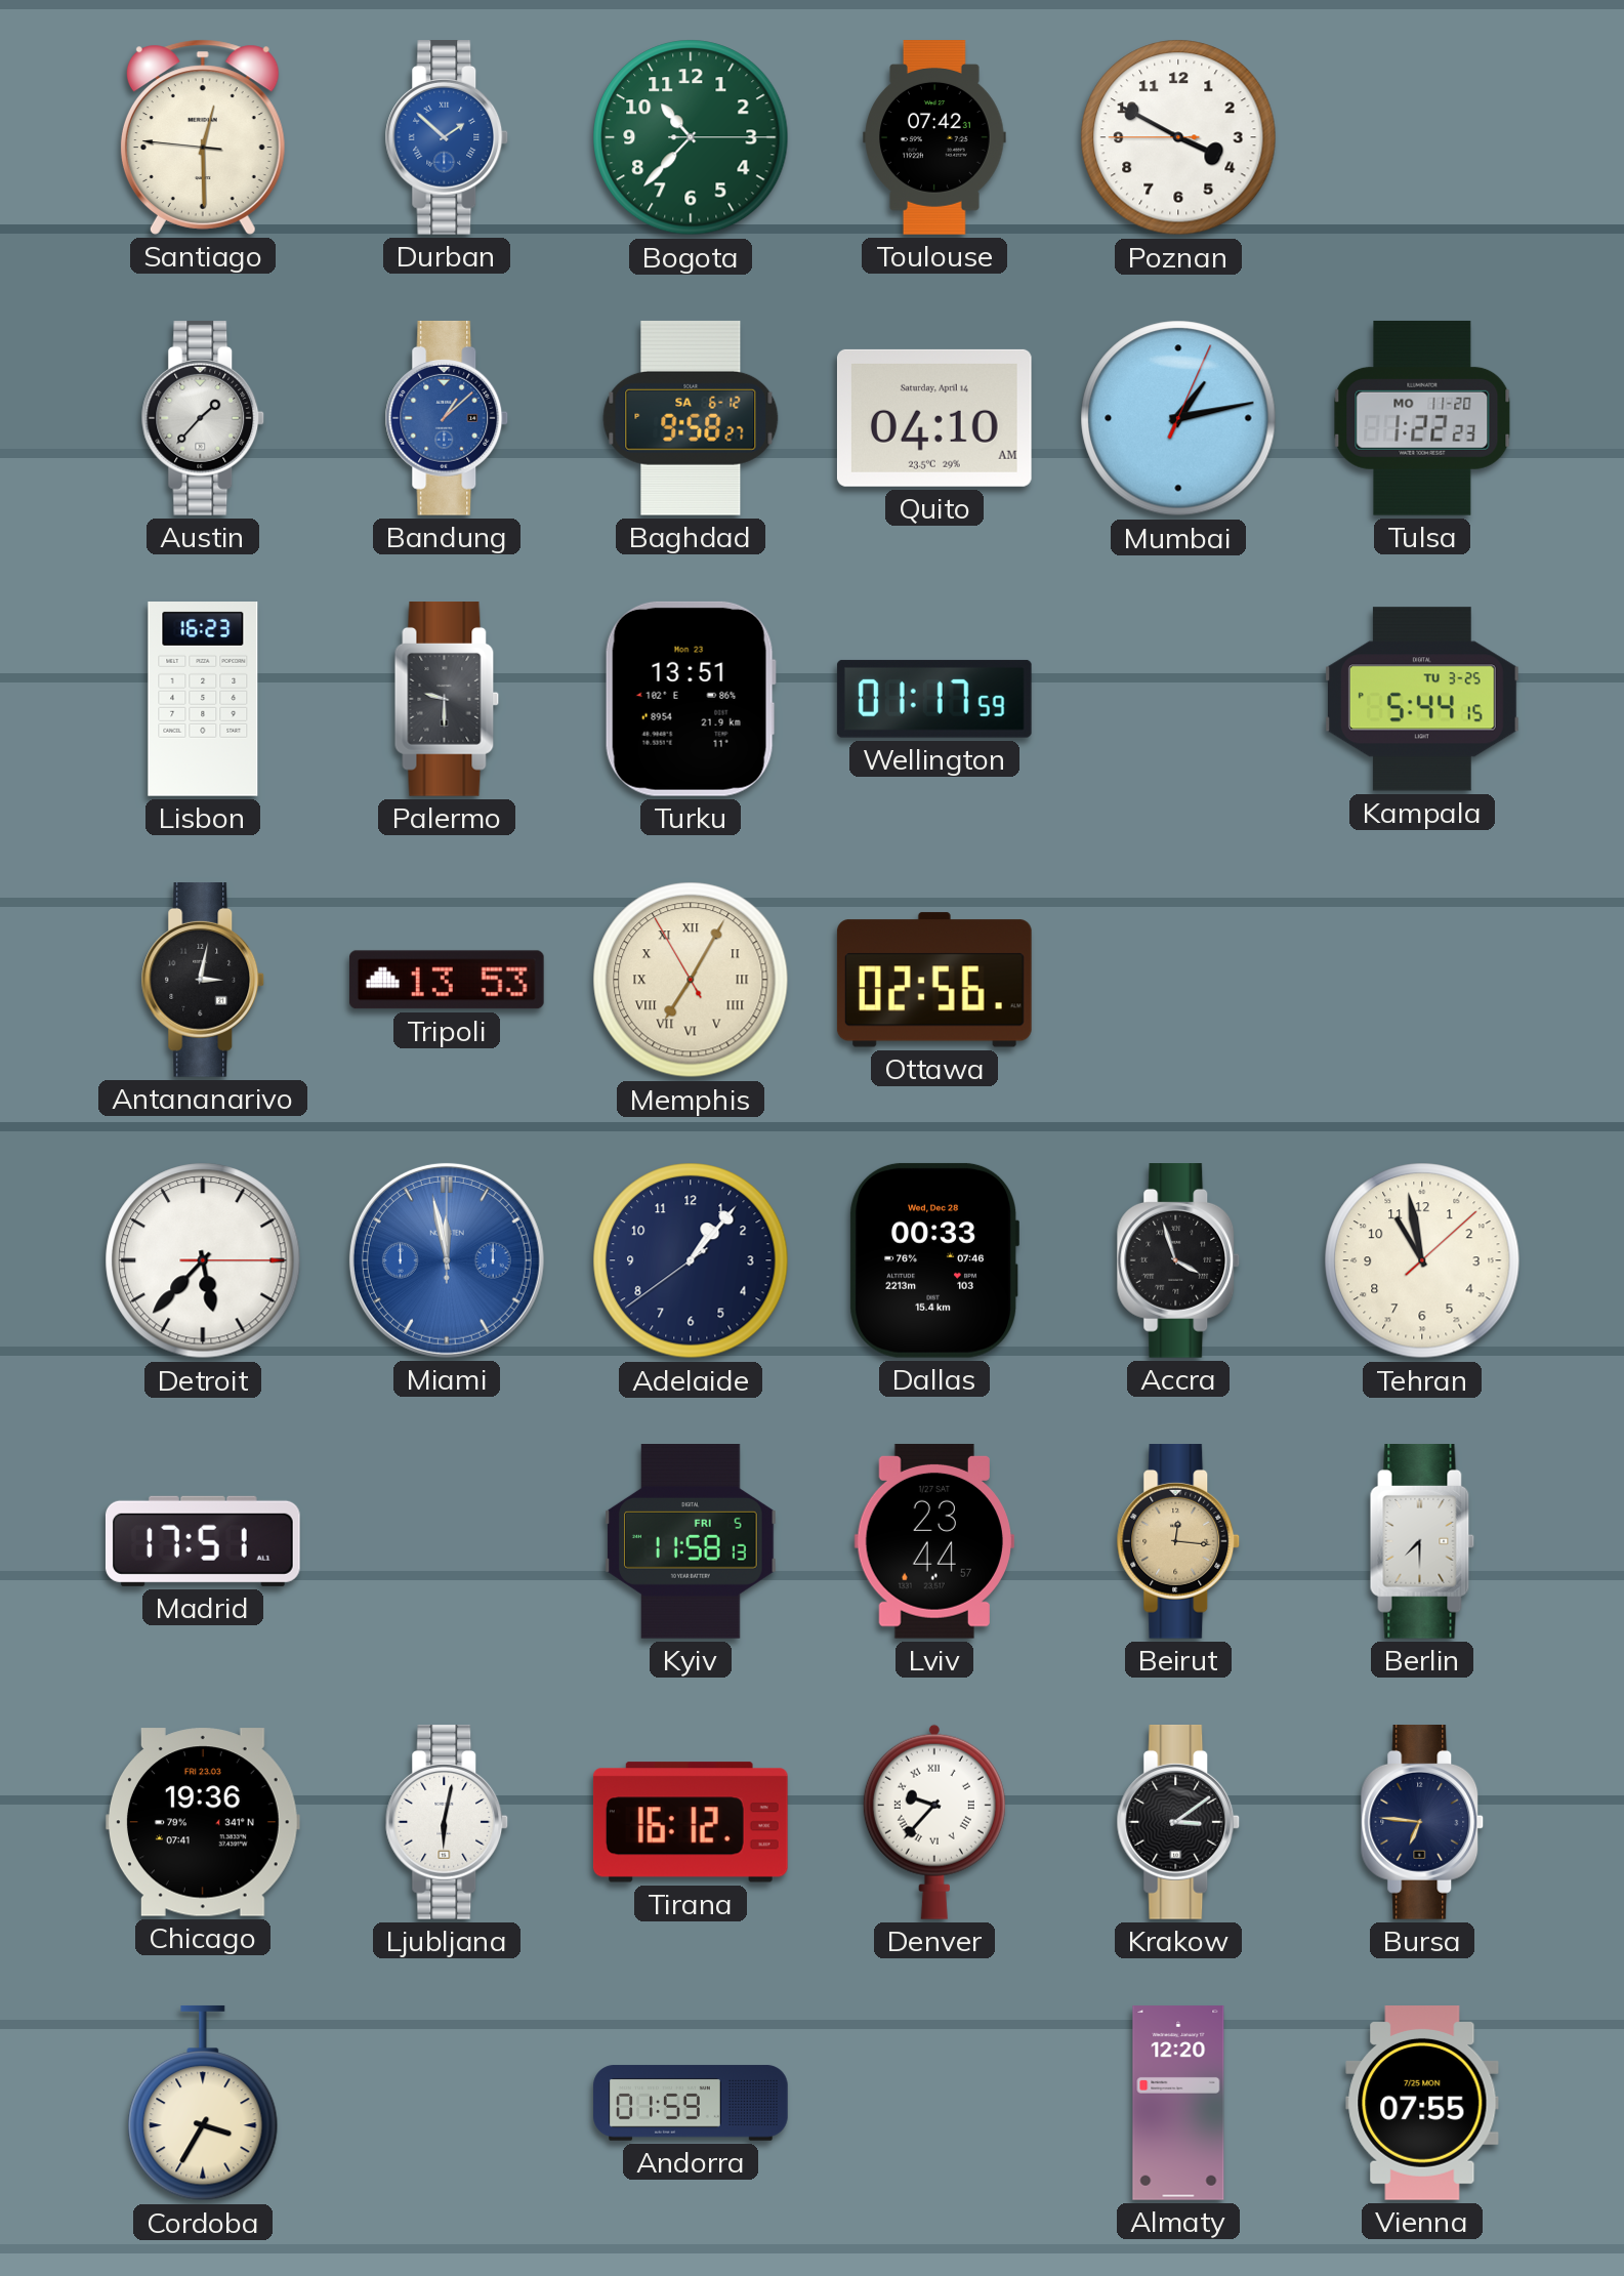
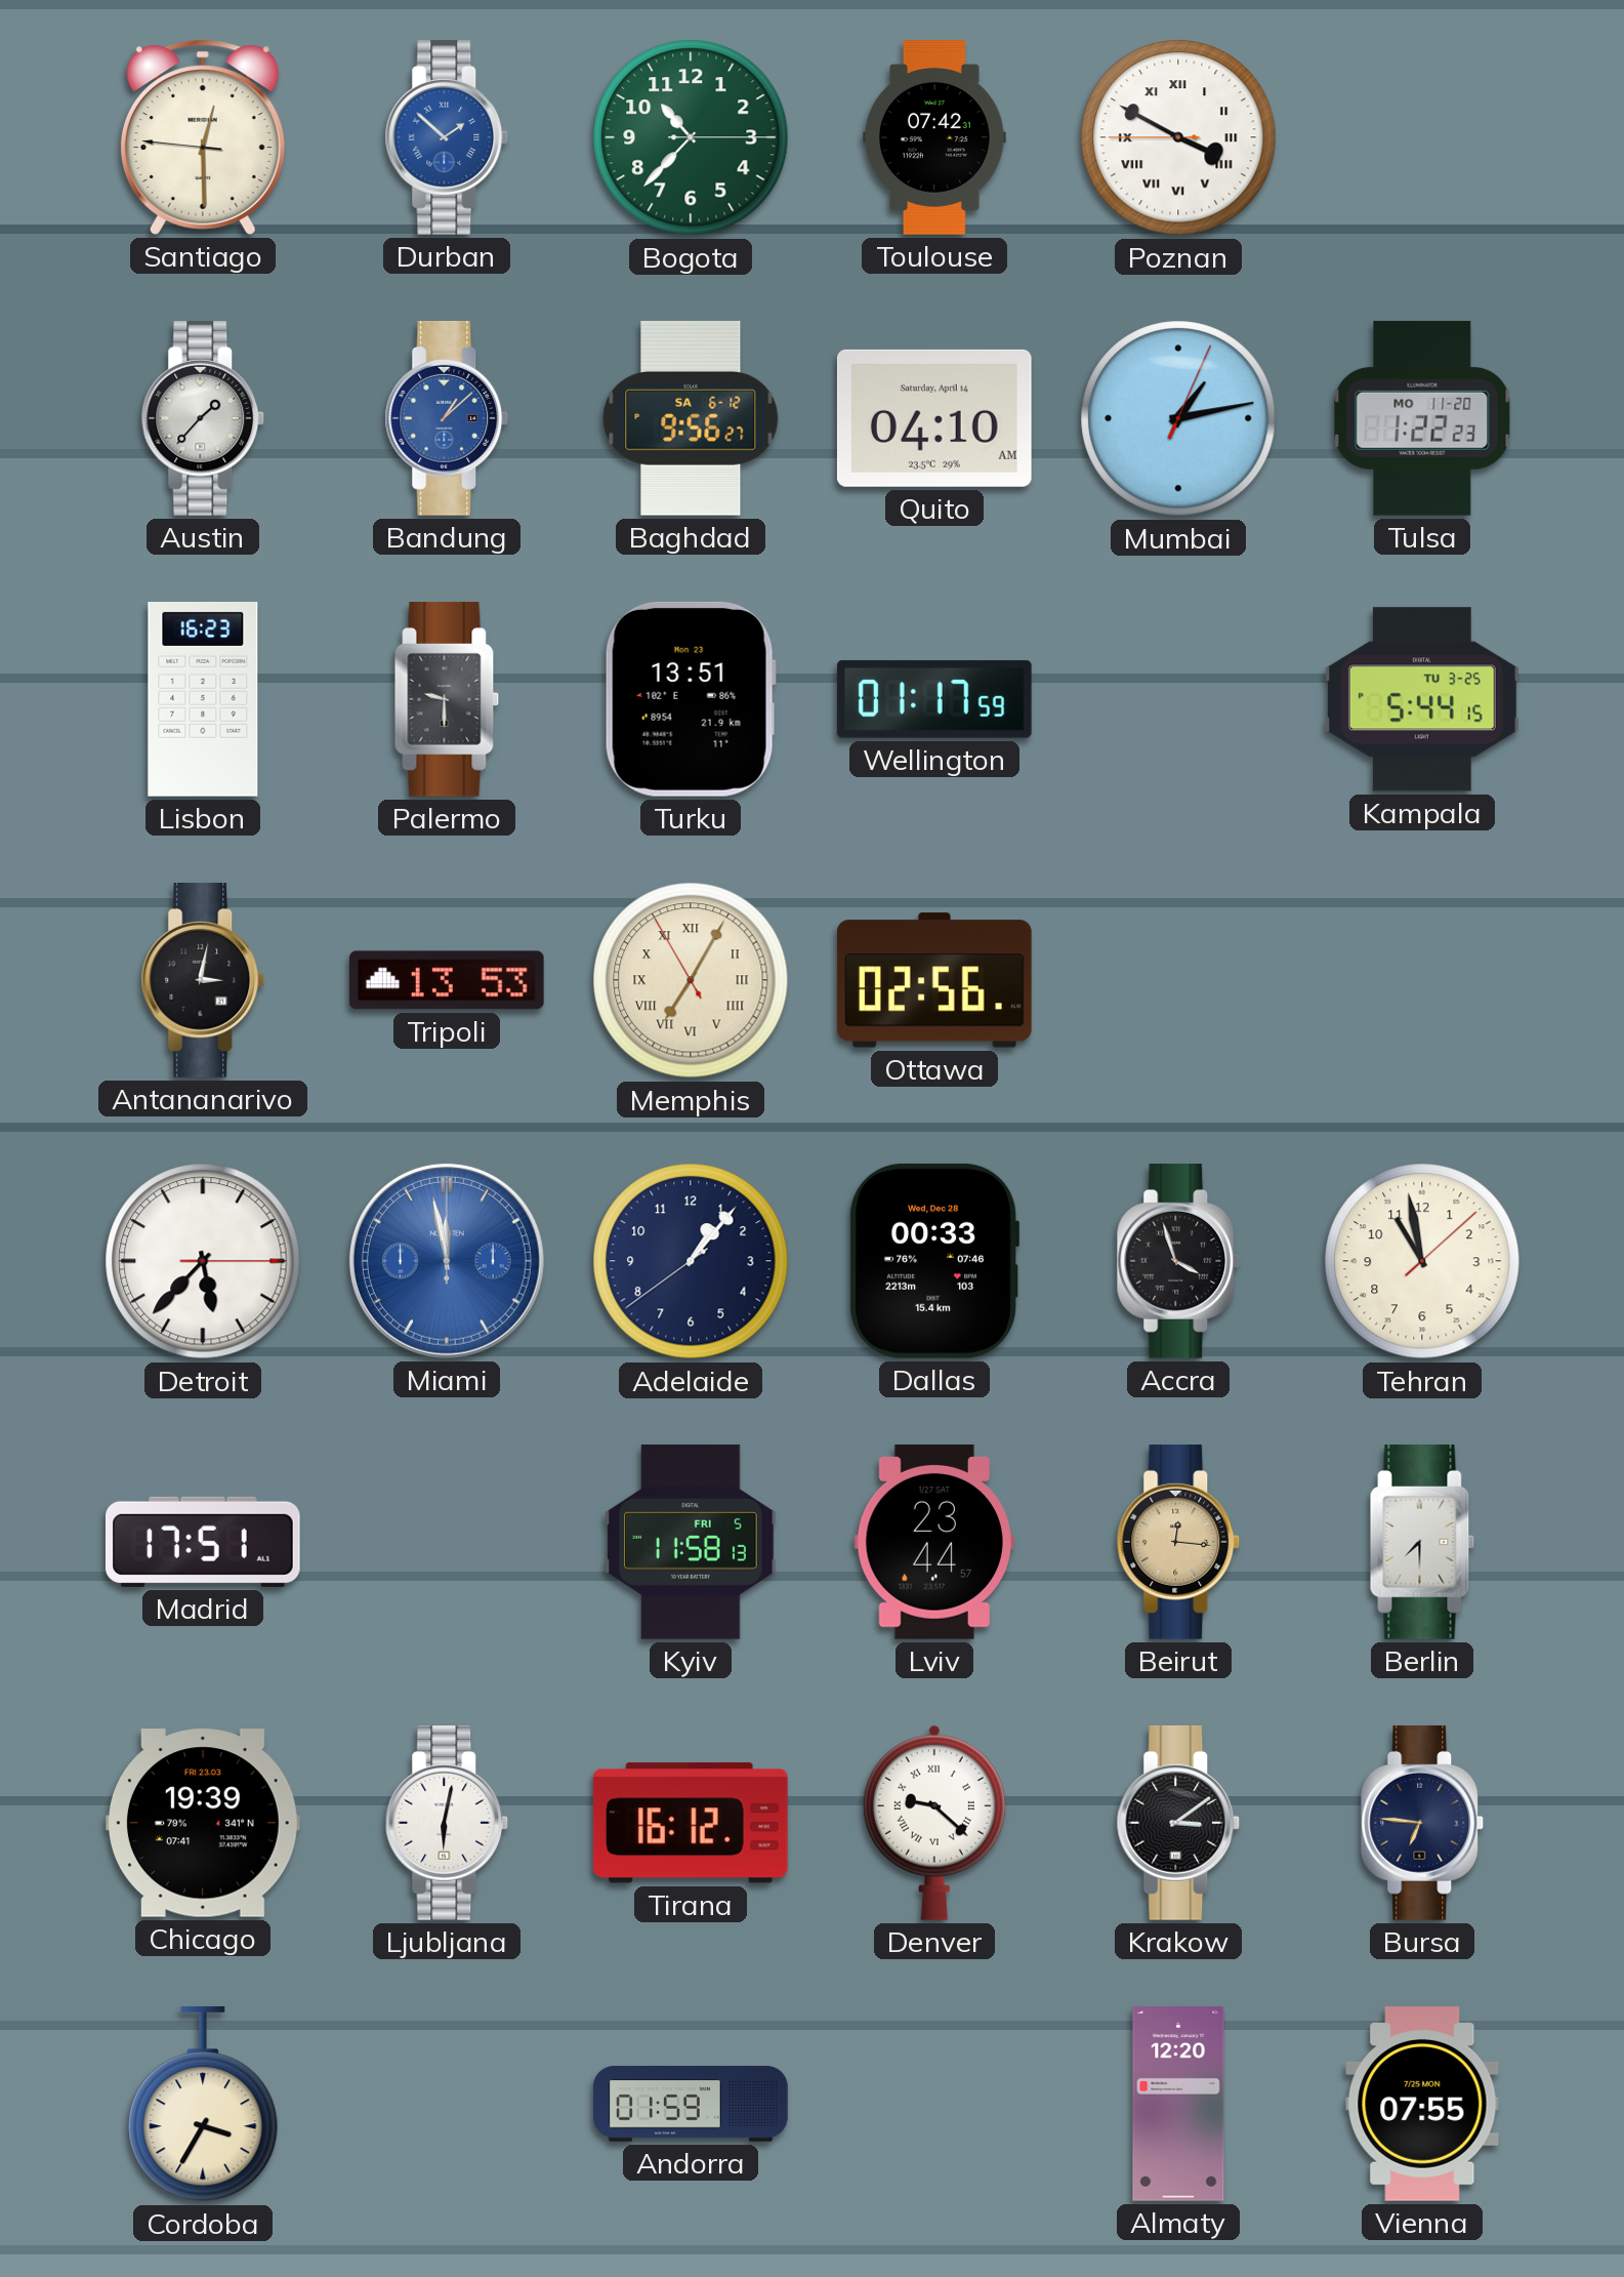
Poznan numerals: Arabic -> Roman
Baghdad: 9:58 -> 9:56
Chicago: 19:36 -> 19:39
Denver: 9:37 -> 9:22
